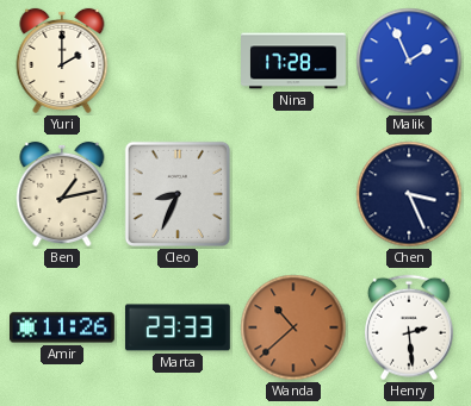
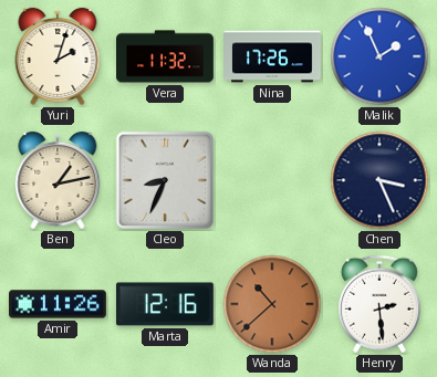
Yuri: 2:00 -> 2:03
Vera: none -> 11:32
Nina: 17:28 -> 17:26
Marta: 23:33 -> 12:16
